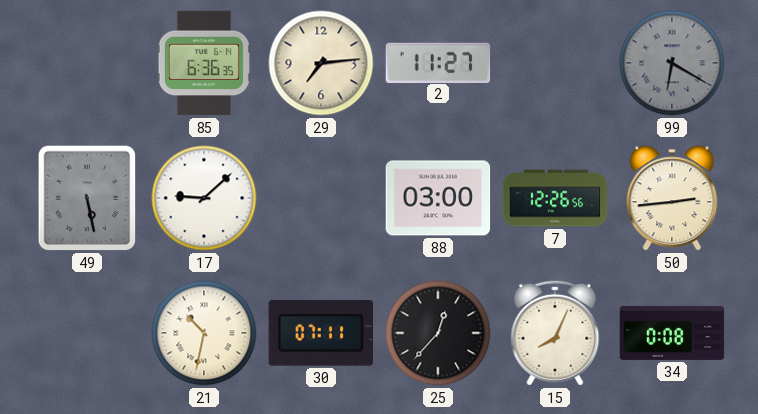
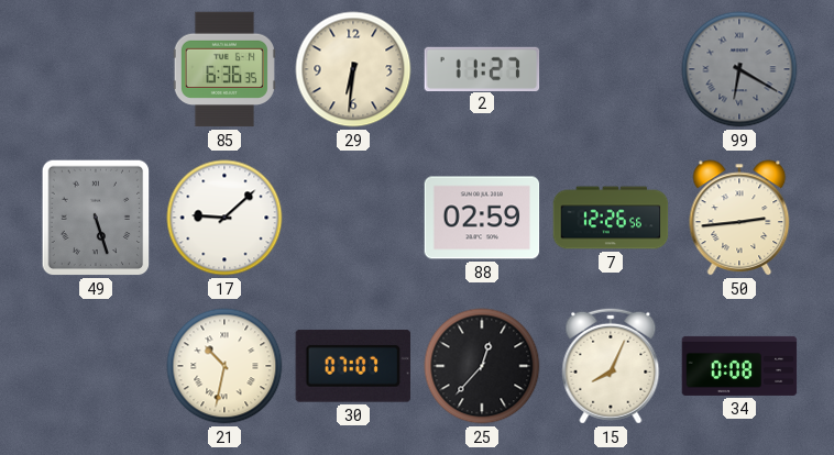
29: 7:14 -> 6:31
49: 5:28 -> 5:27
88: 03:00 -> 02:59
30: 07:11 -> 07:07
